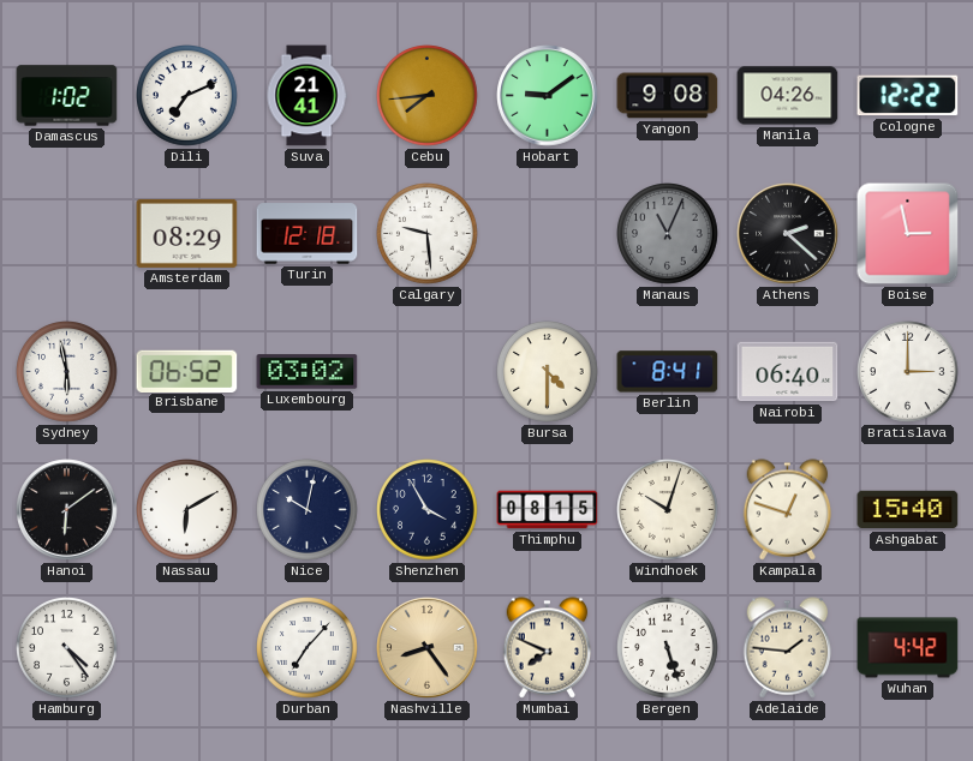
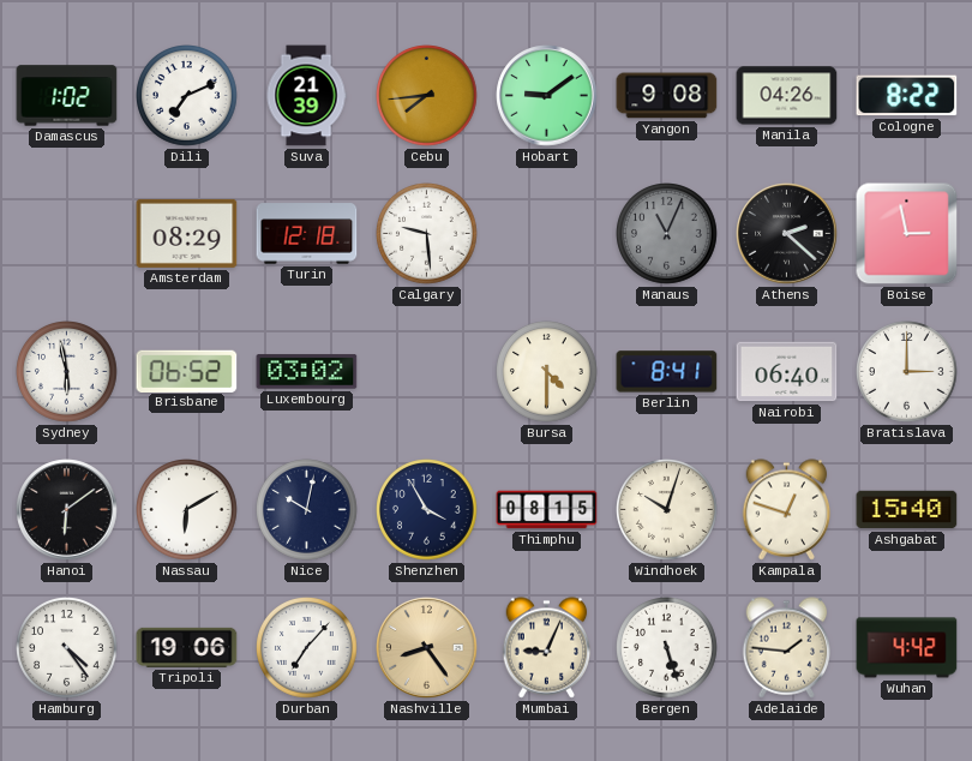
Suva: 21:41 -> 21:39
Cologne: 12:22 -> 8:22
Tripoli: none -> 19:06
Mumbai: 7:49 -> 9:04
